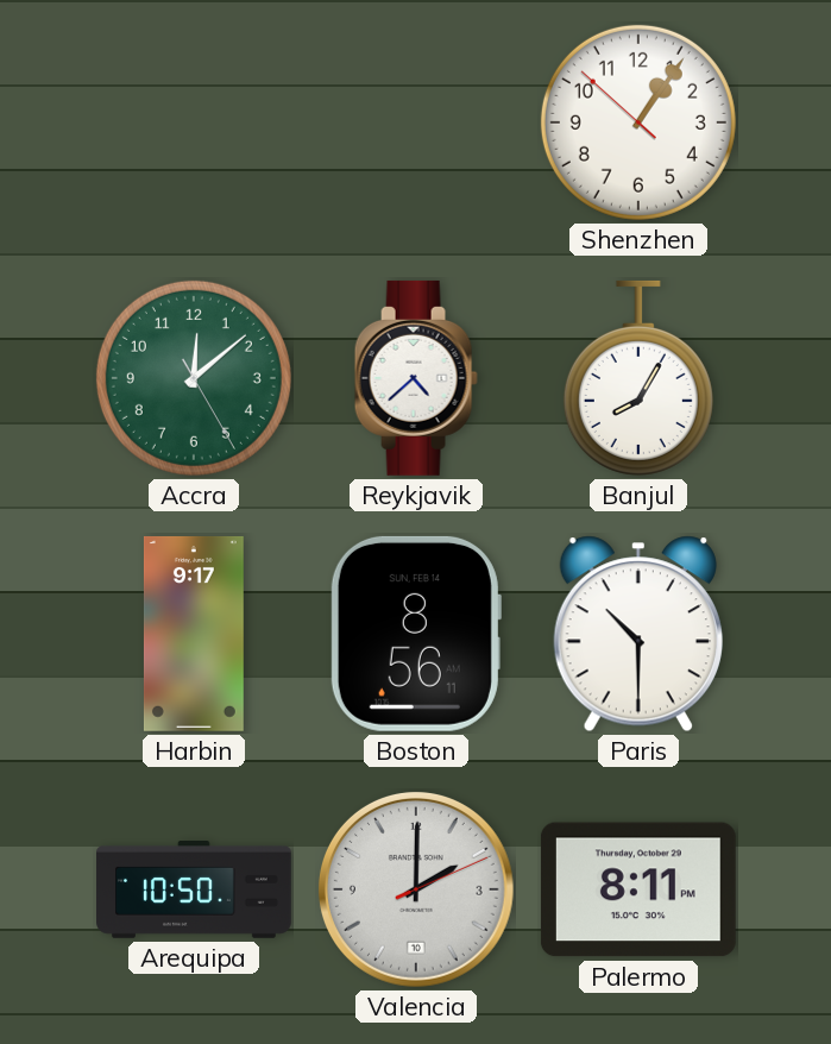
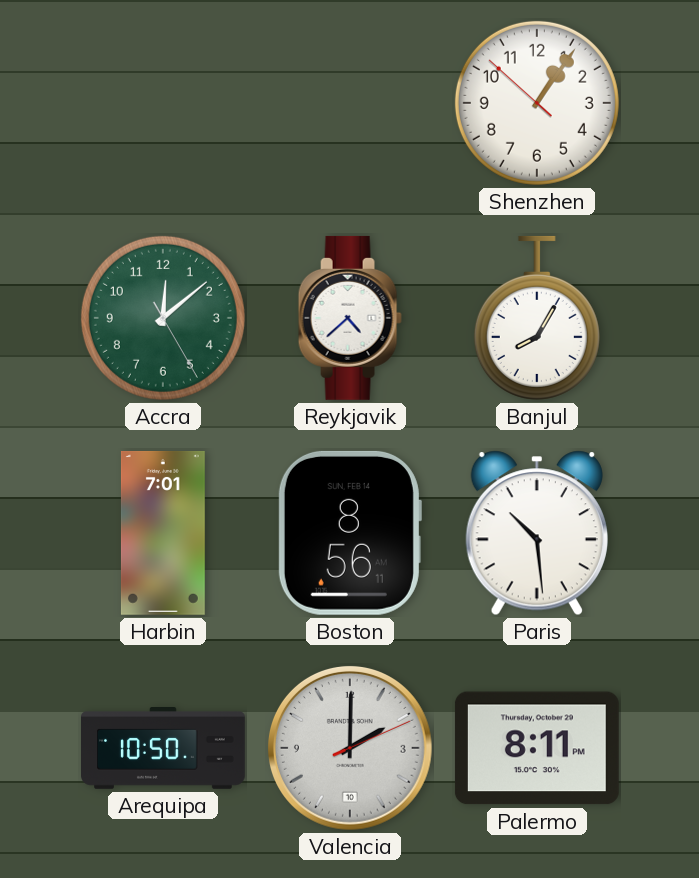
Harbin: 9:17 -> 7:01
Paris: 10:30 -> 10:29
